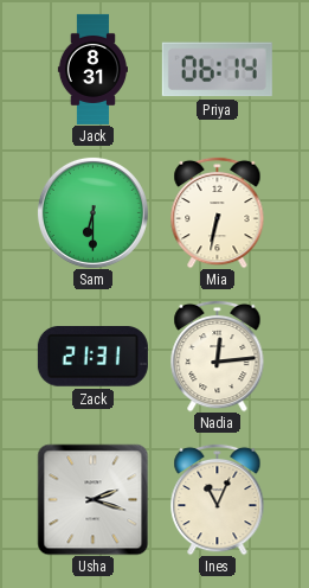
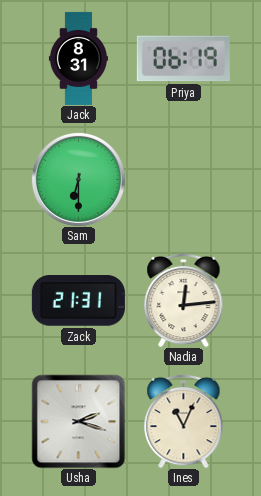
Priya: 06:14 -> 06:19
Mia: 6:32 -> none
